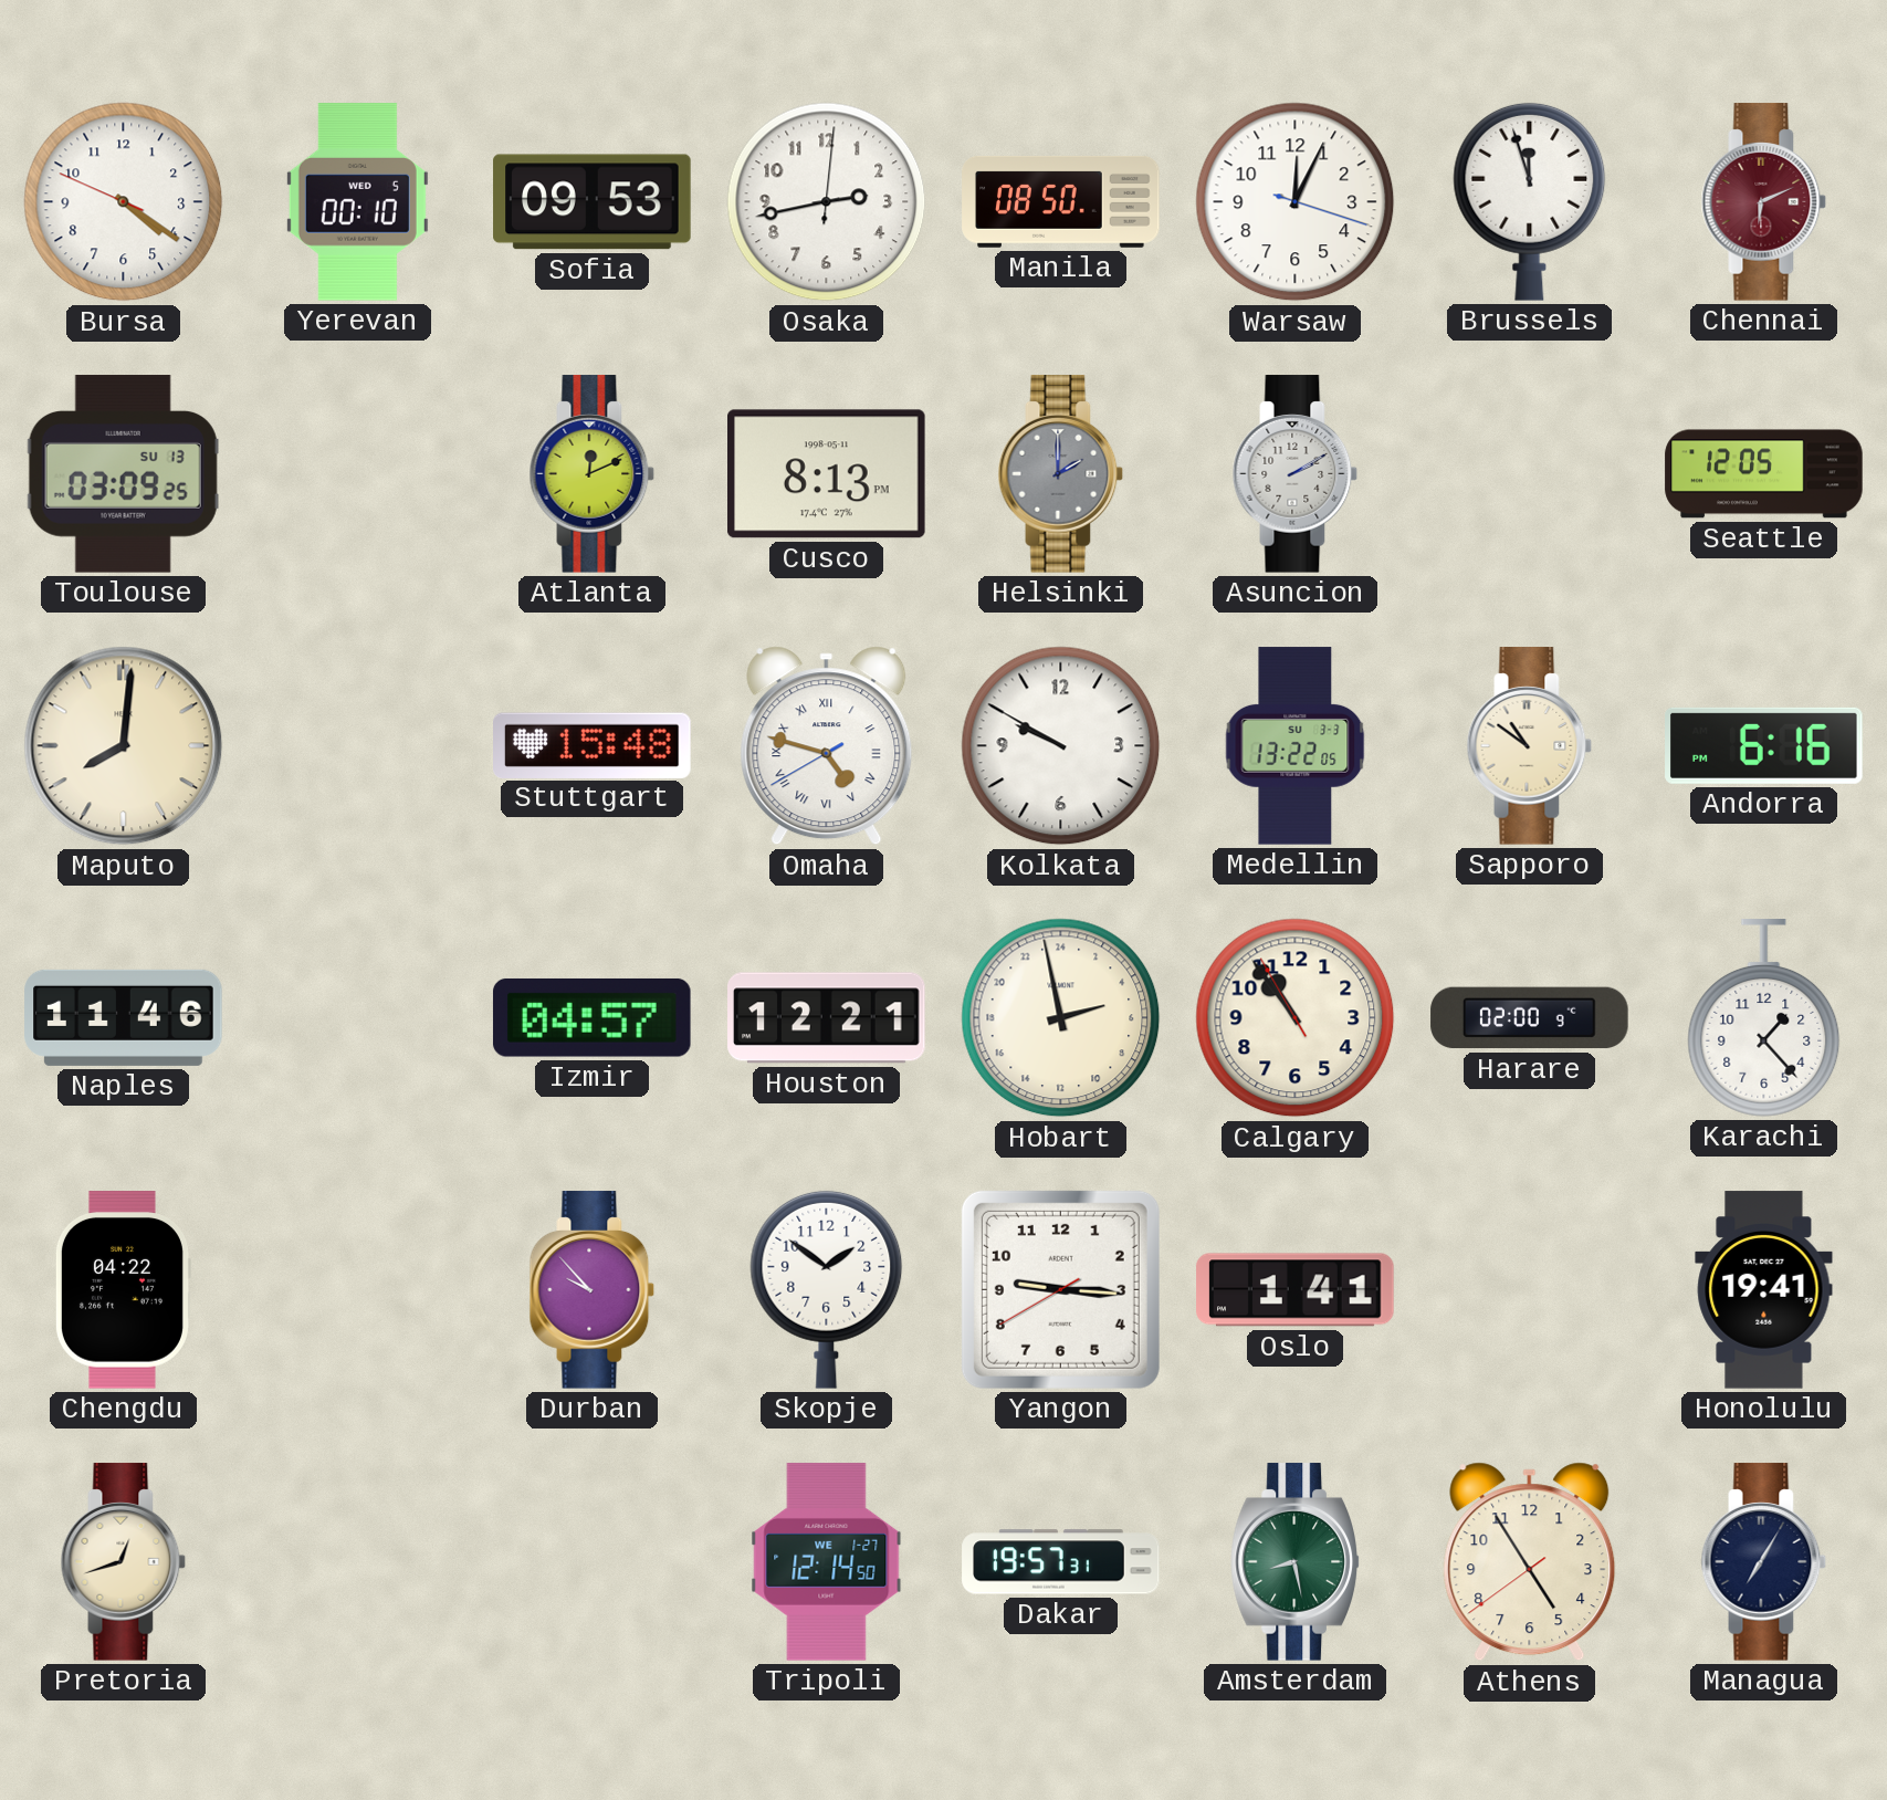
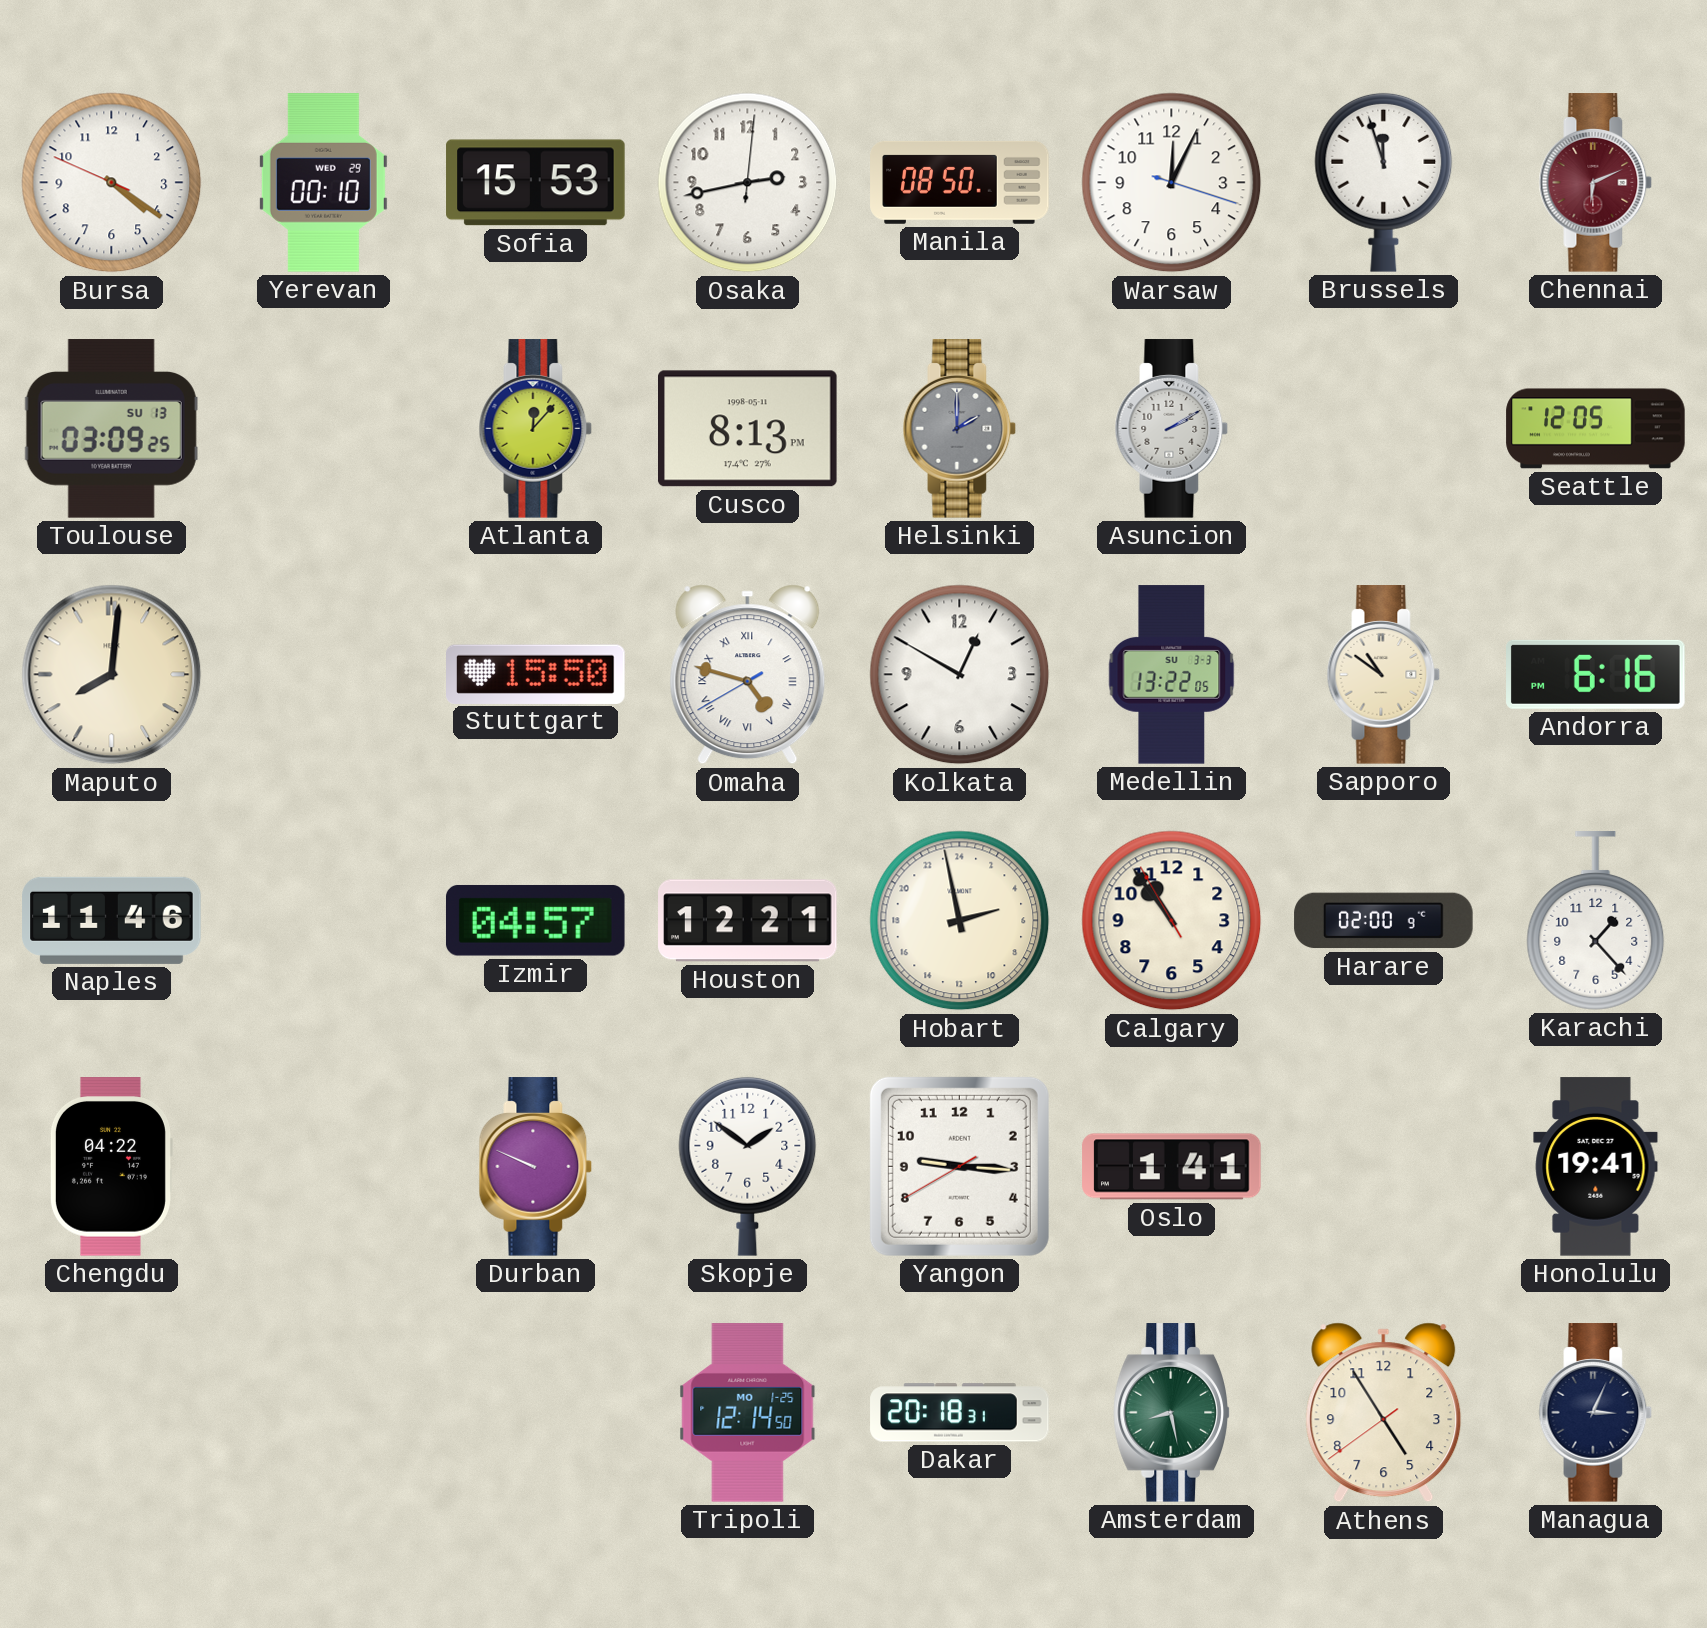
Yerevan date: WED 5 -> WED 29
Sofia: 09:53 -> 15:53
Atlanta: 12:11 -> 12:07
Stuttgart: 15:48 -> 15:50
Kolkata: 9:50 -> 12:50
Durban: 9:53 -> 9:49
Pretoria: 12:42 -> none
Tripoli date: WE 1-27 -> MO 1-25
Dakar: 19:57 -> 20:18
Managua: 7:05 -> 3:04
